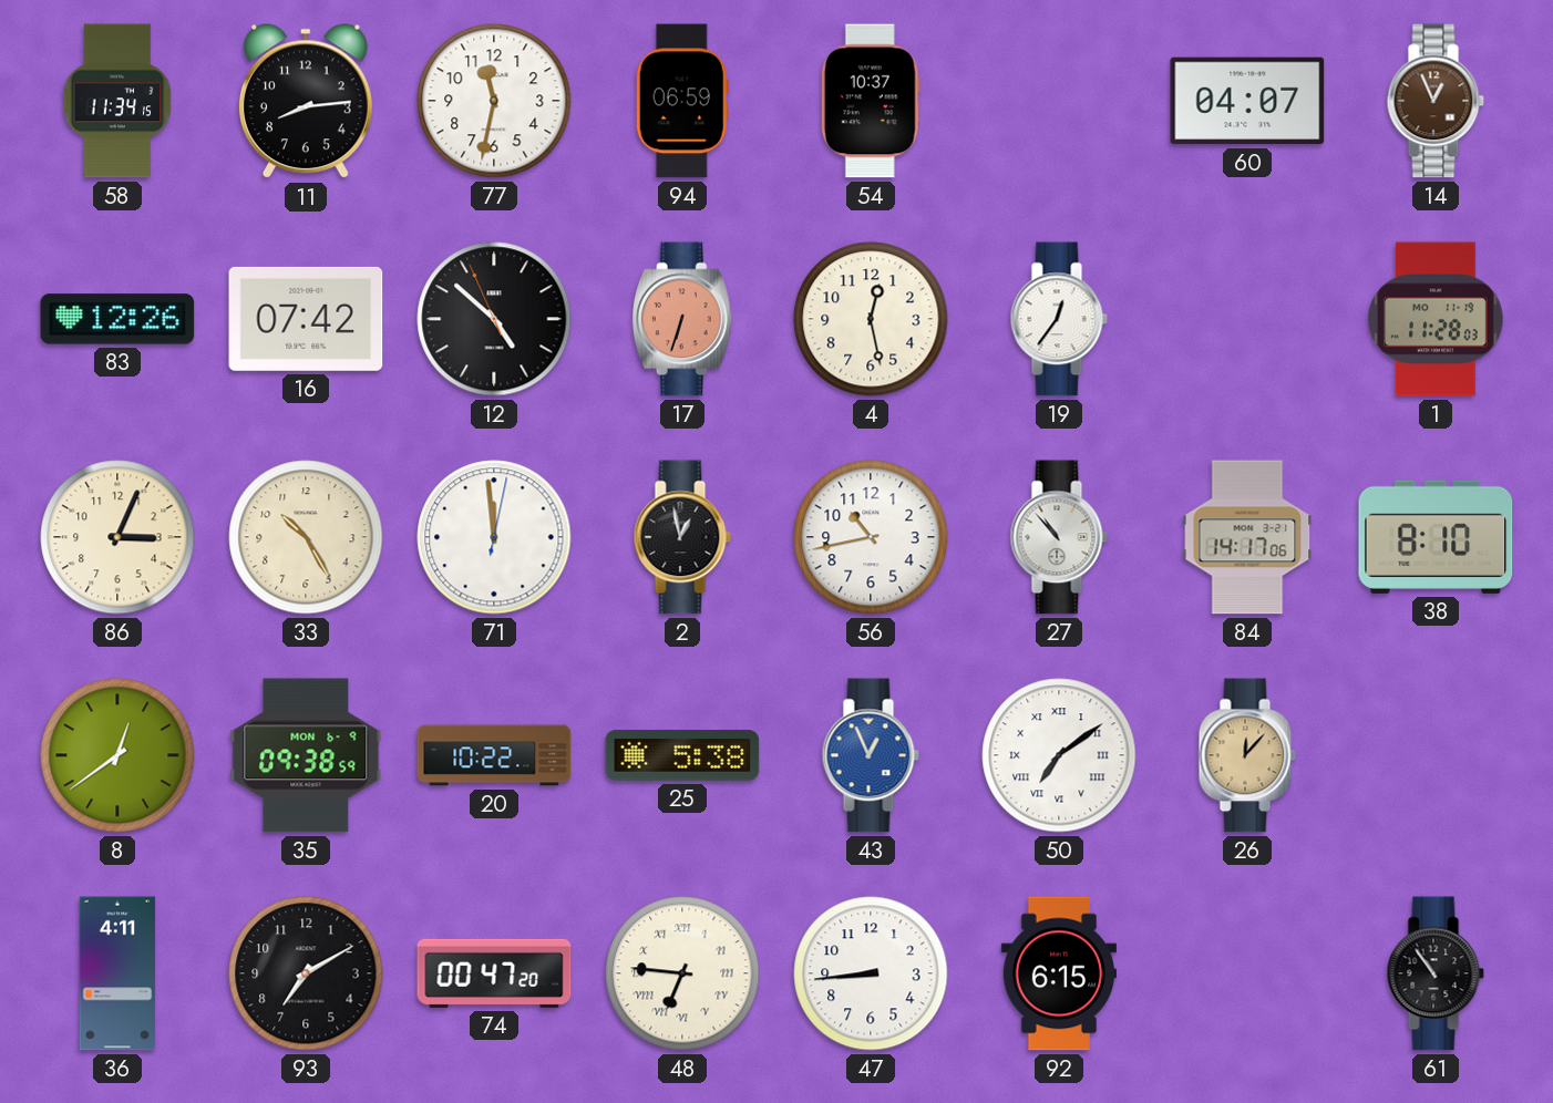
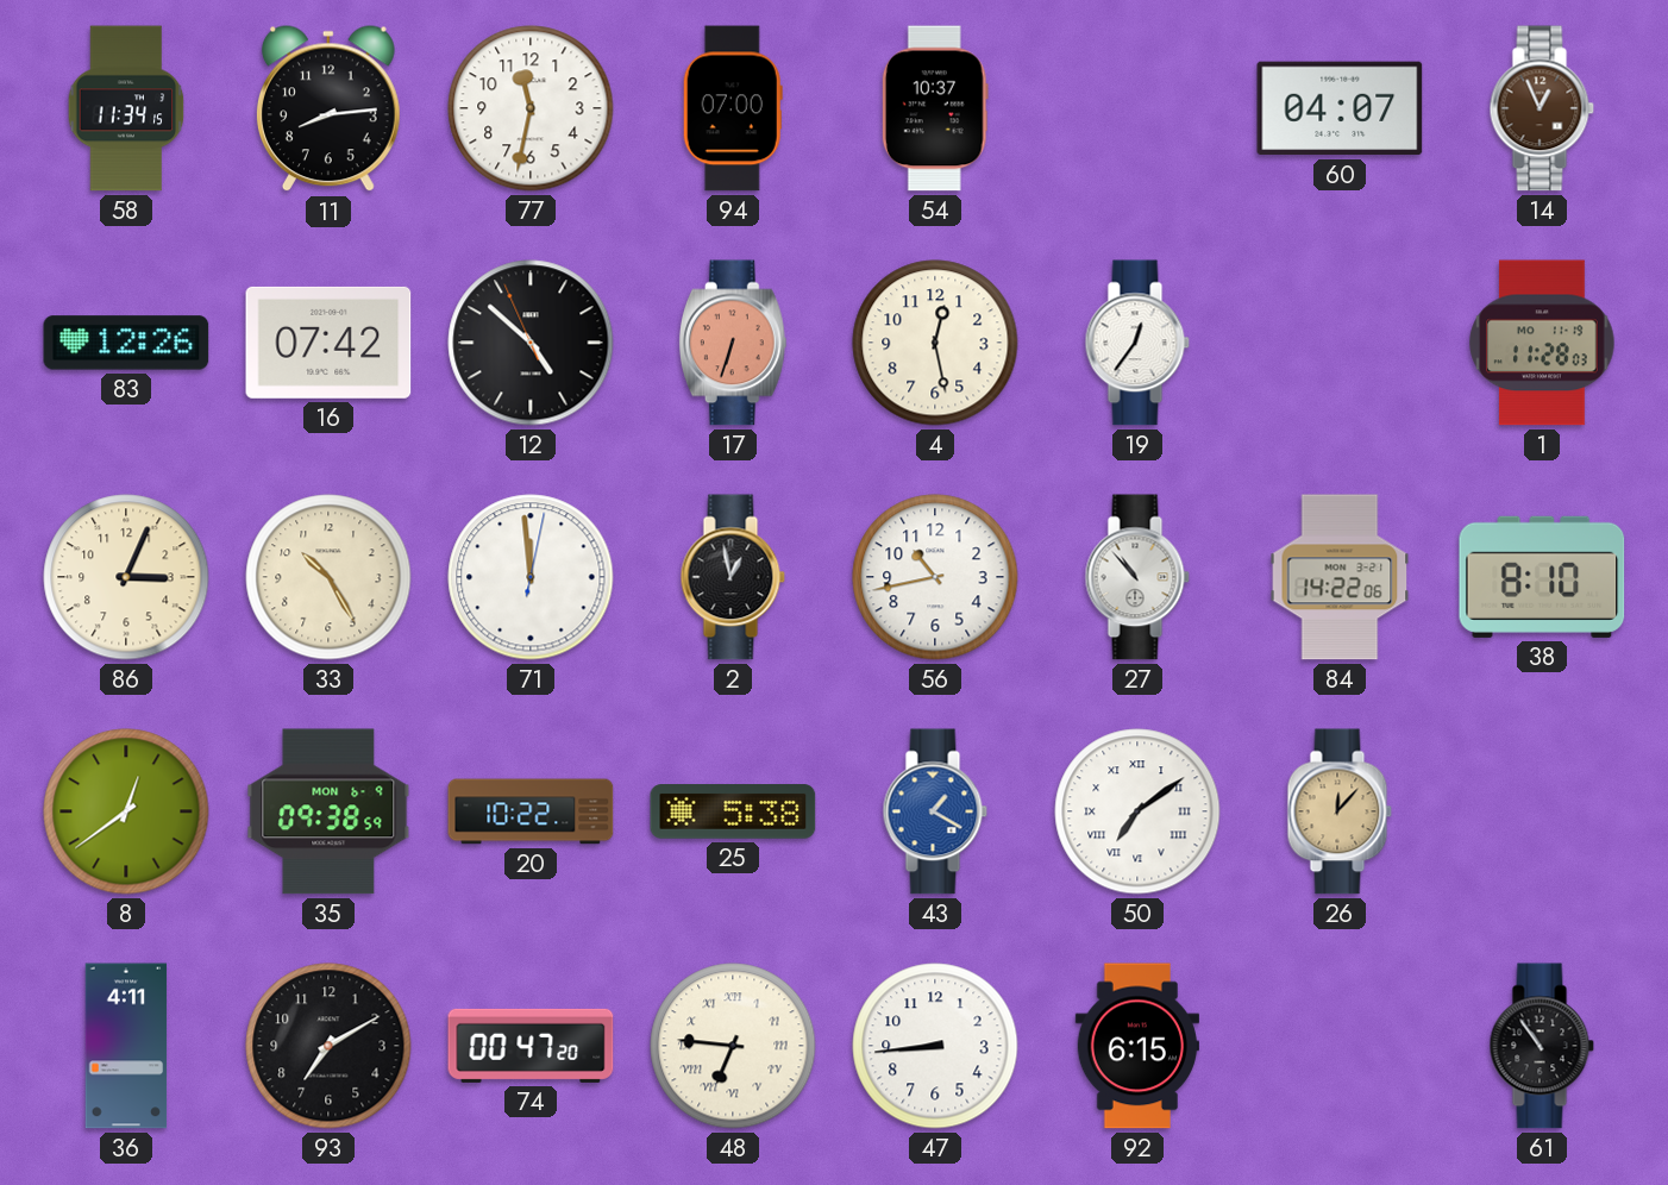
94: 06:59 -> 07:00
84: 14:17 -> 14:22
43: 12:56 -> 1:20
